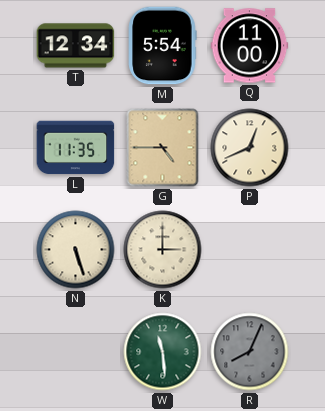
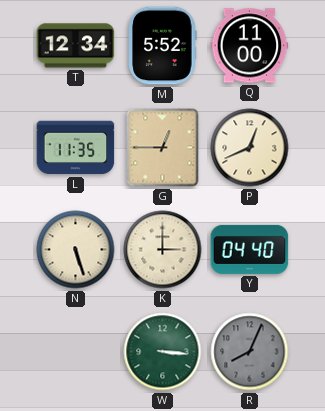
M: 5:54 -> 5:52
G: 4:45 -> 12:45
Y: none -> 04:40
W: 11:29 -> 3:16
